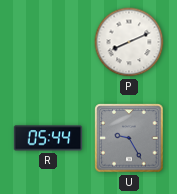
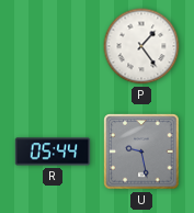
P: 8:11 -> 1:24
U: 9:25 -> 9:28
